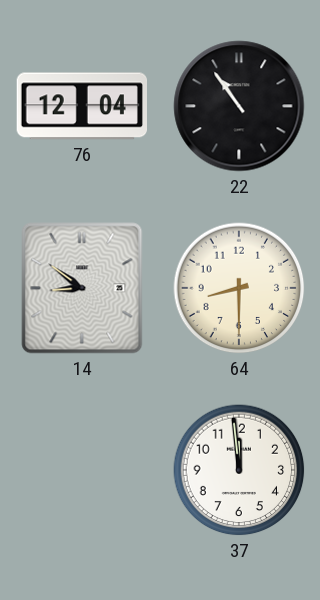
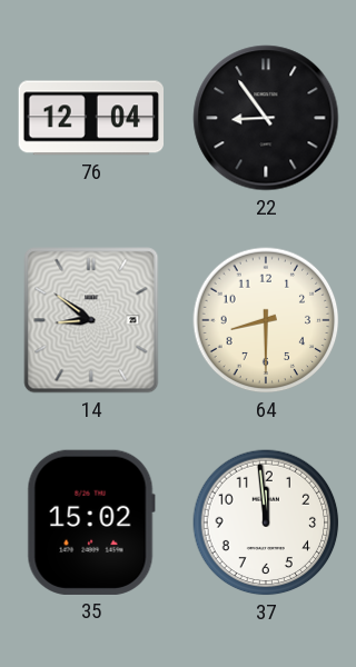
22: 10:54 -> 8:54
35: none -> 15:02
